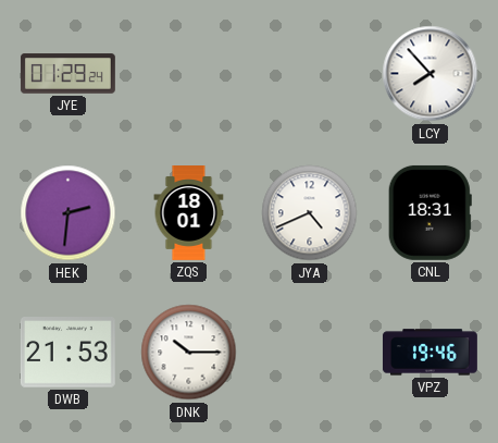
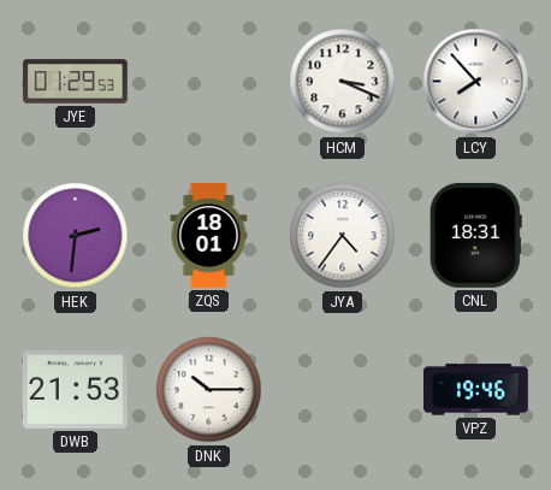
JYE: 01:29:24 -> 01:29:53
HCM: none -> 3:19
JYA: 4:41 -> 4:36
